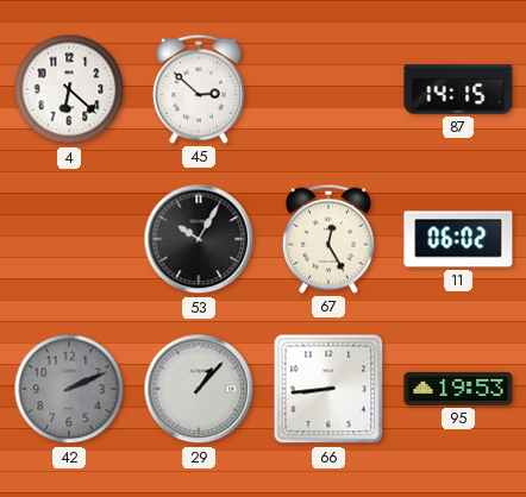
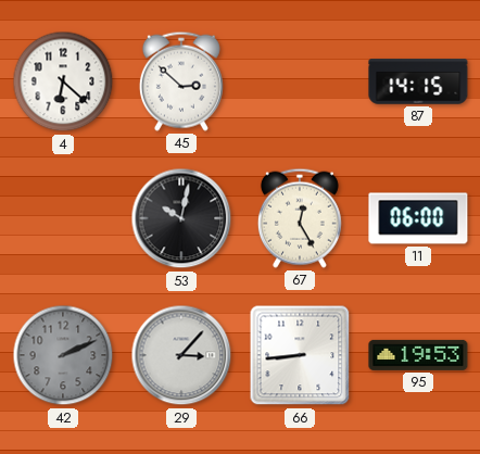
53: 10:05 -> 10:02
11: 06:02 -> 06:00
29: 1:07 -> 3:07
